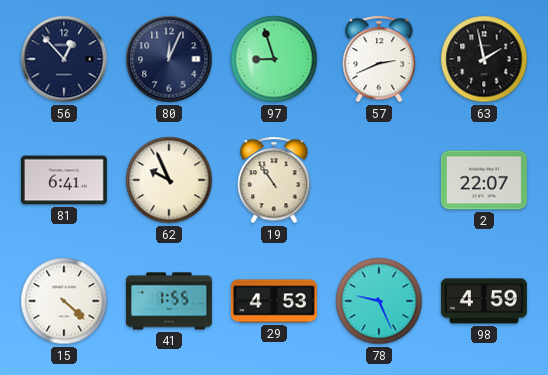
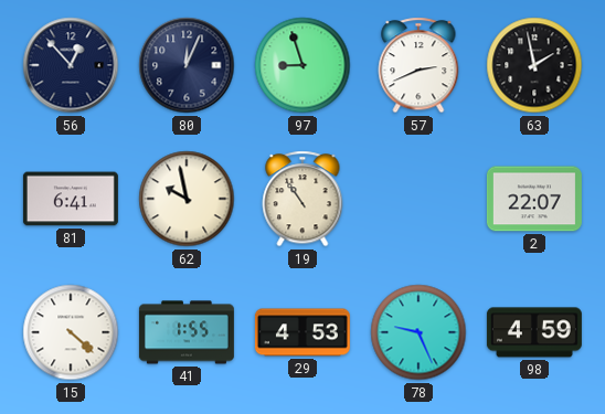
62: 9:56 -> 9:58
